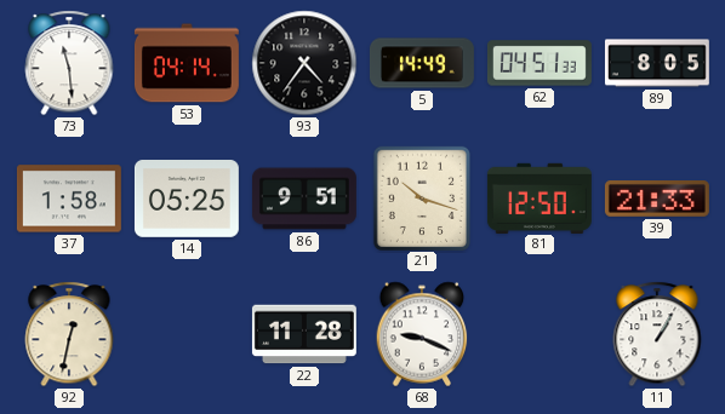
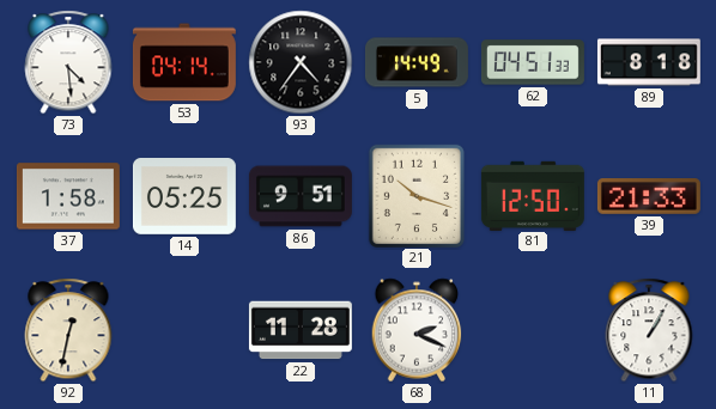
73: 11:29 -> 4:29
89: 8:05 -> 8:18
68: 9:19 -> 2:19
